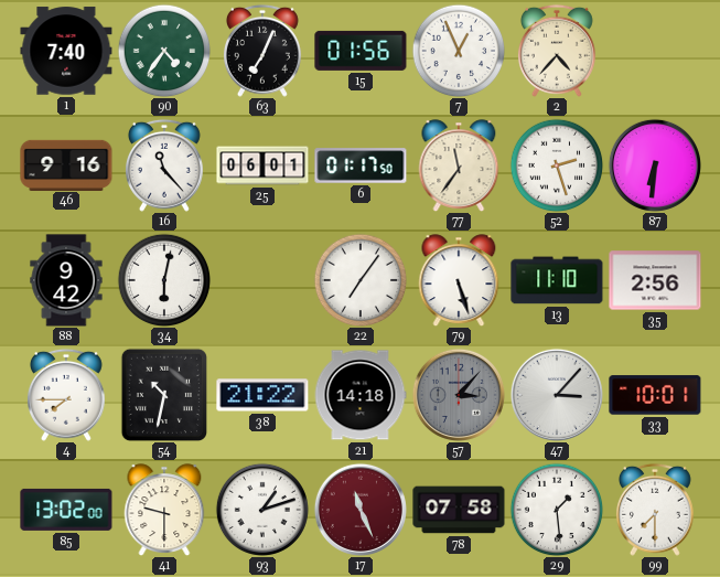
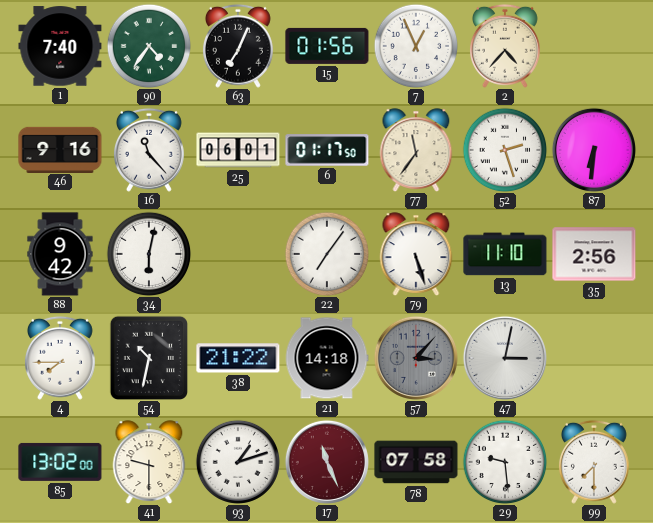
47: 3:07 -> 3:02
33: 10:01 -> none
29: 1:29 -> 9:29
